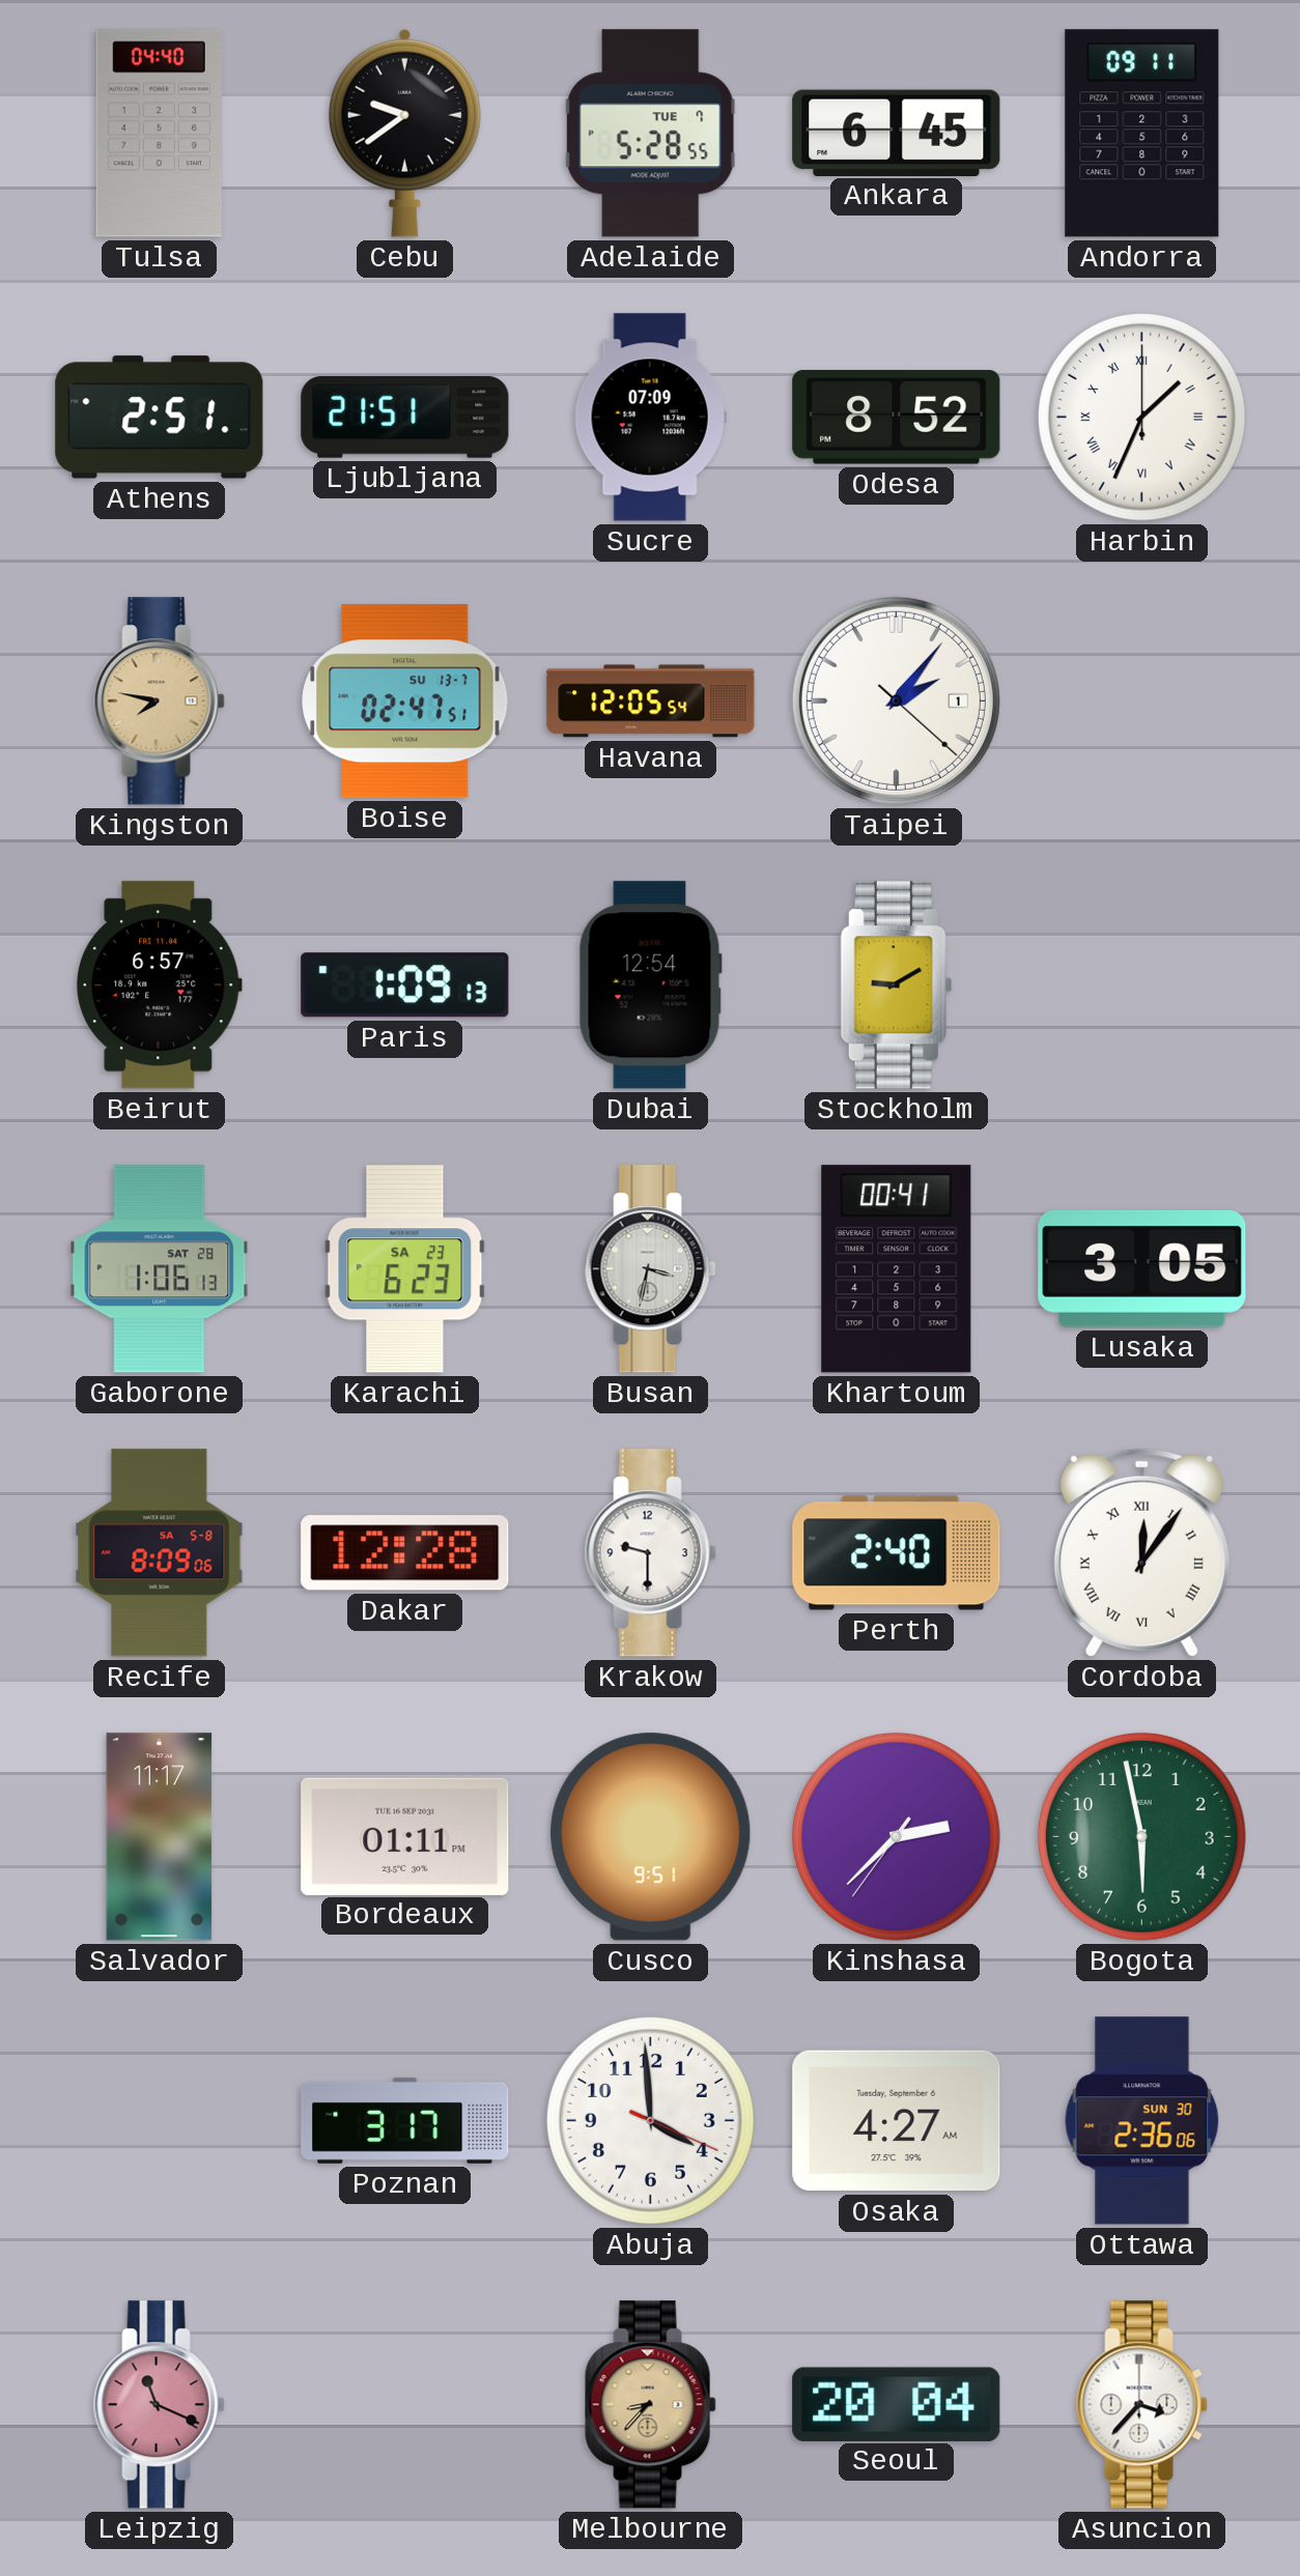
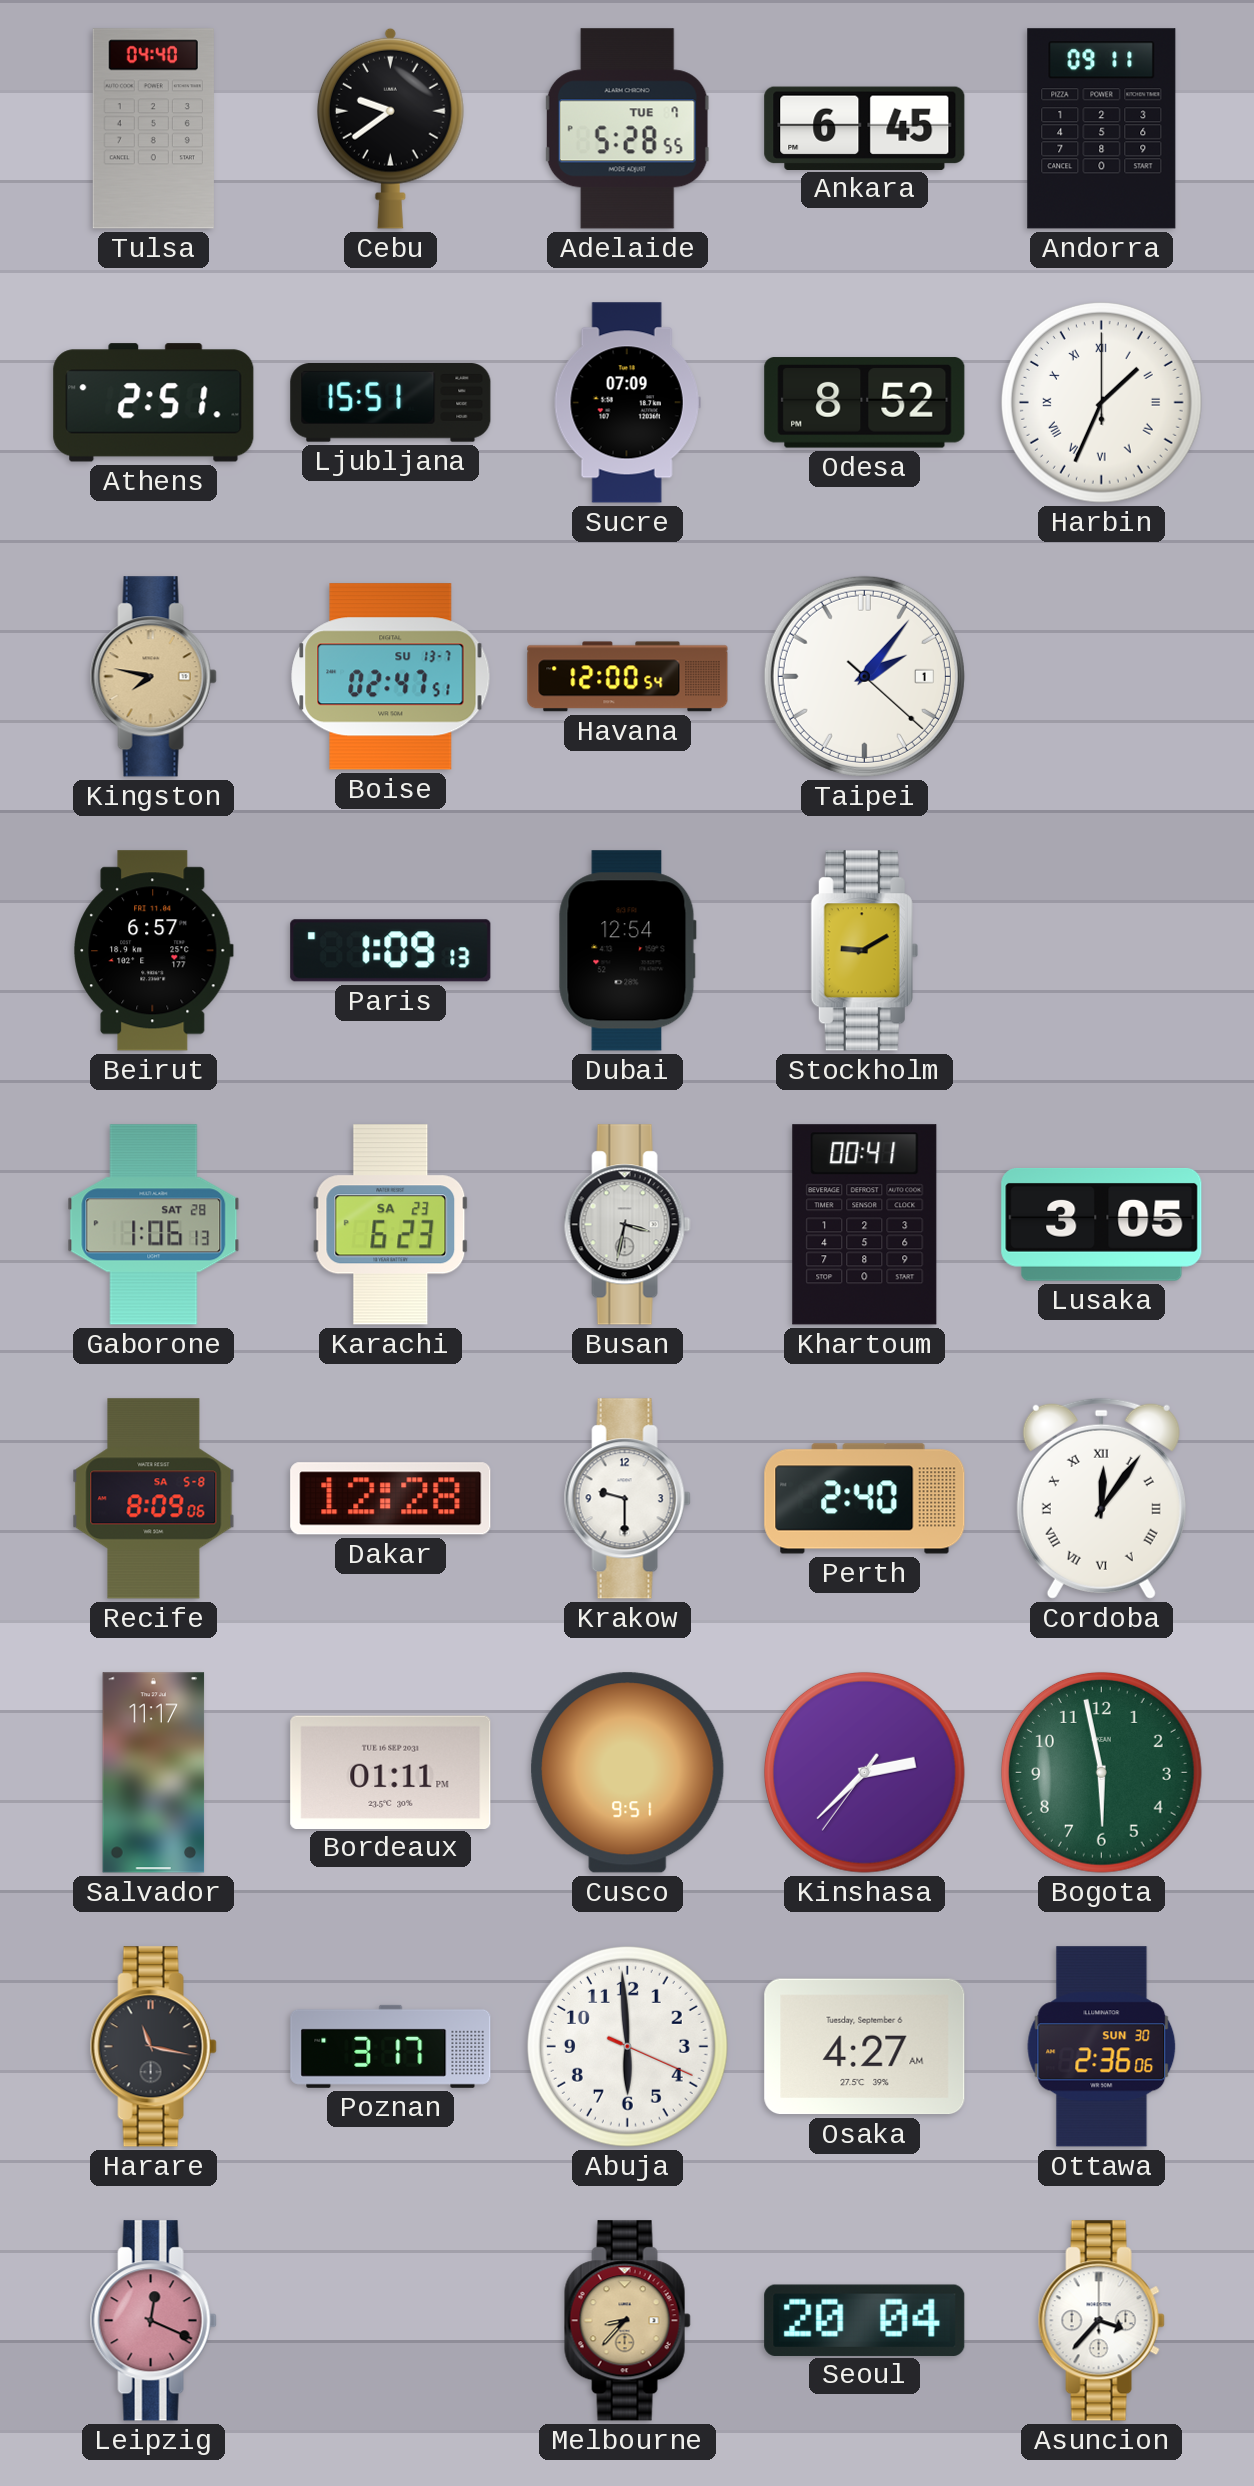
Ljubljana: 21:51 -> 15:51
Havana: 12:05 -> 12:00
Harare: none -> 11:17
Abuja: 3:59 -> 5:59
Leipzig: 11:19 -> 12:19
